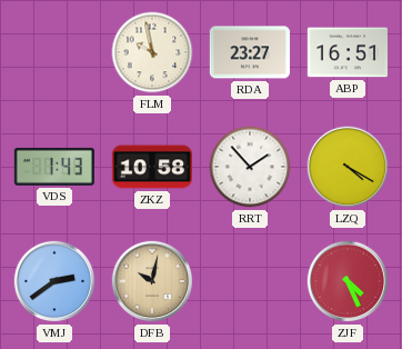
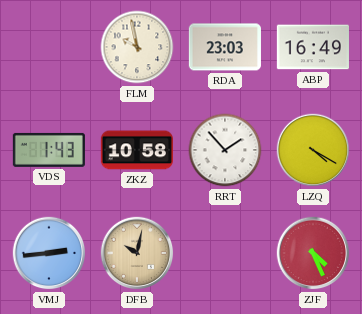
RDA: 23:27 -> 23:03
ABP: 16:51 -> 16:49
VMJ: 2:39 -> 2:44
